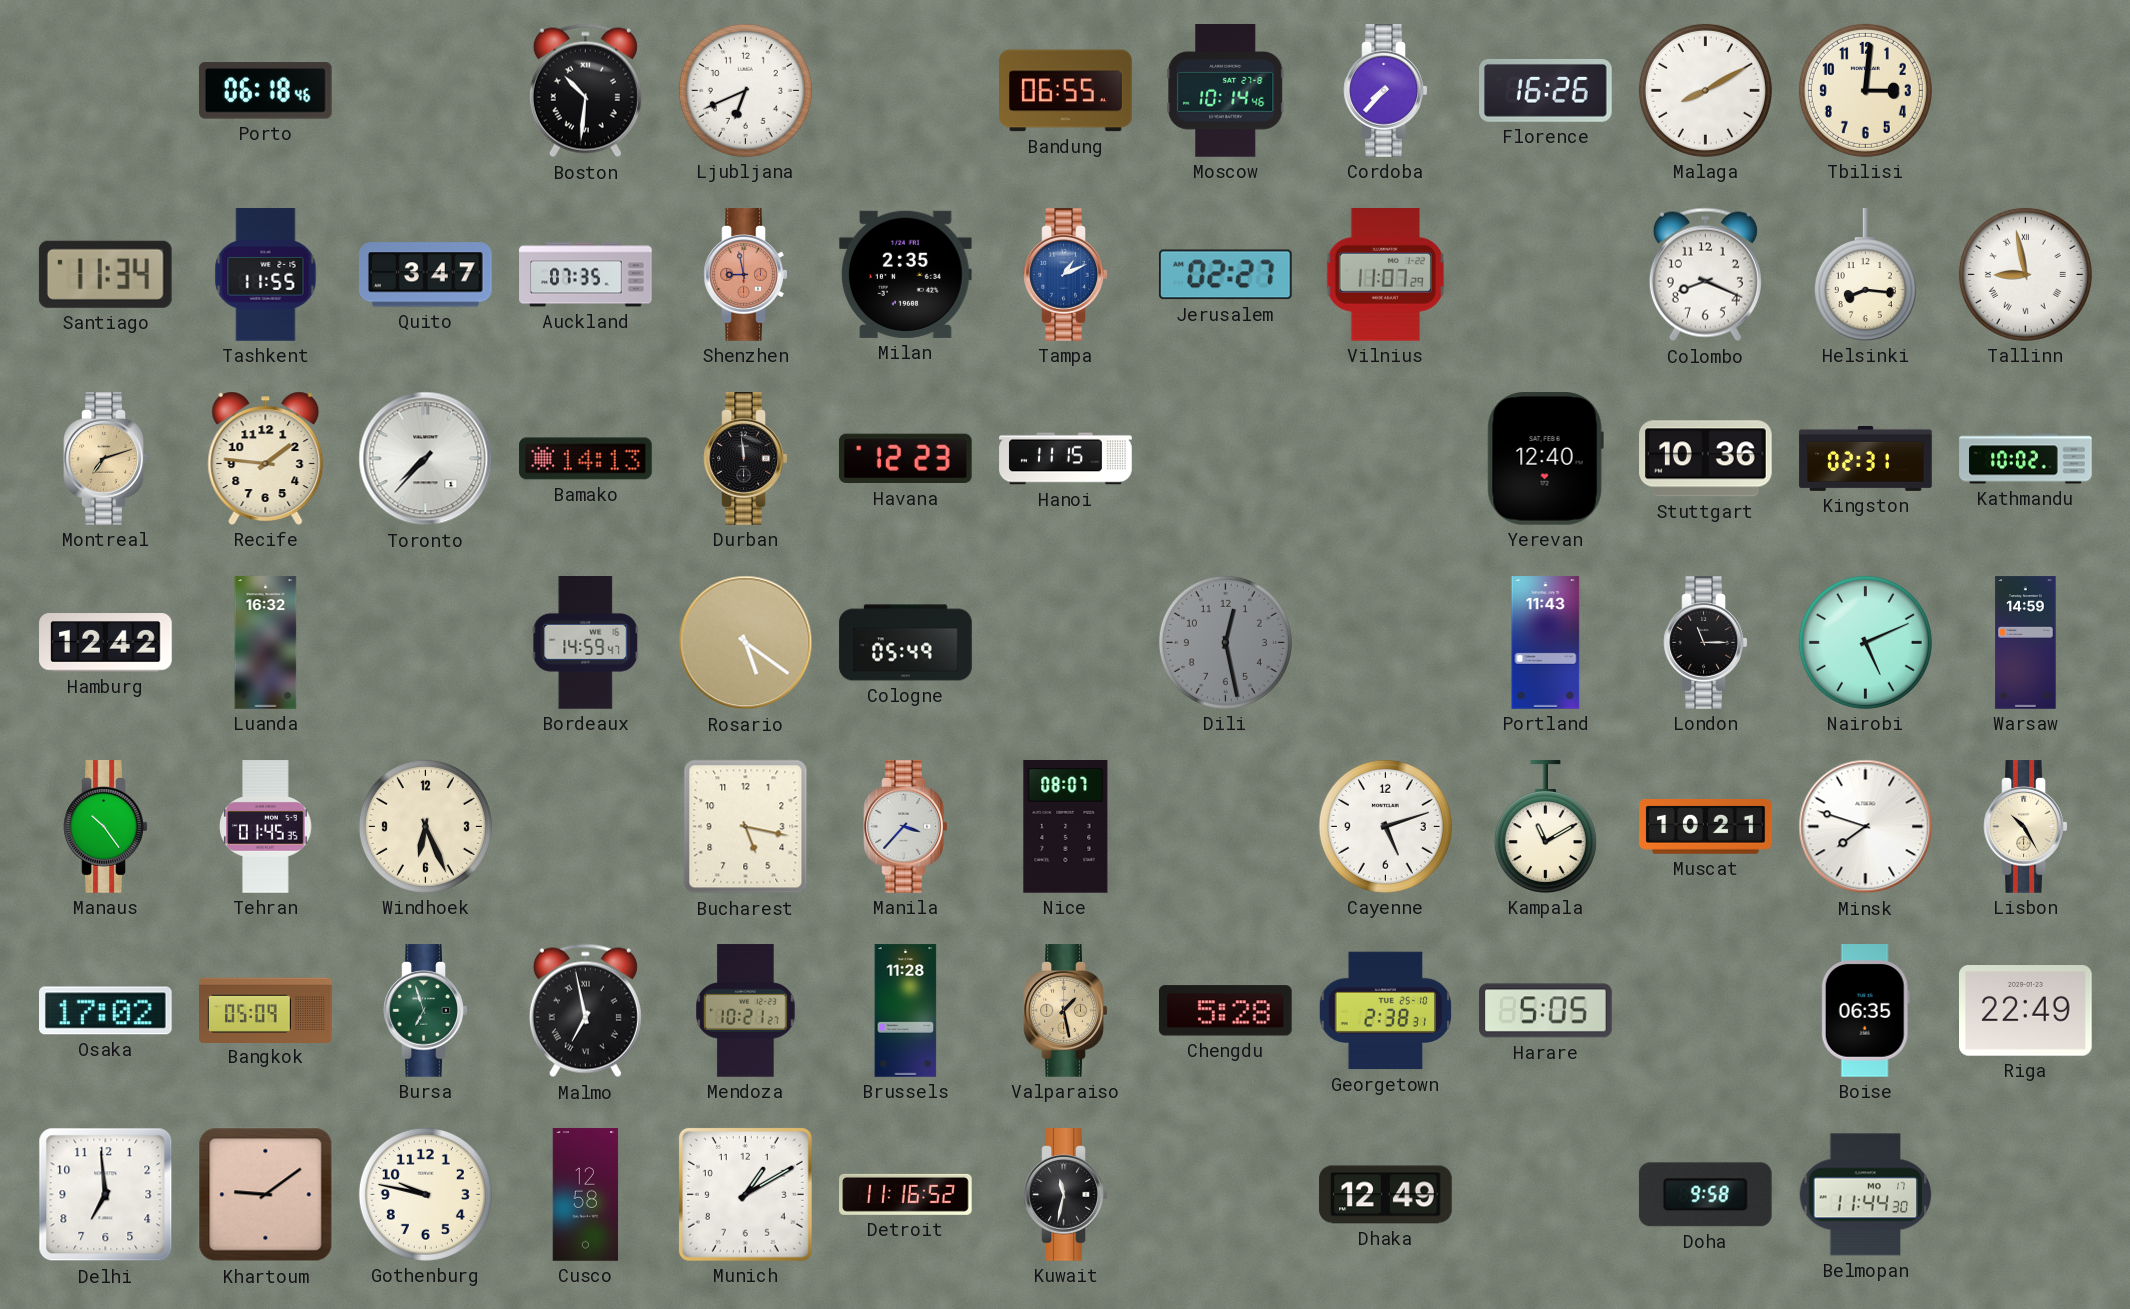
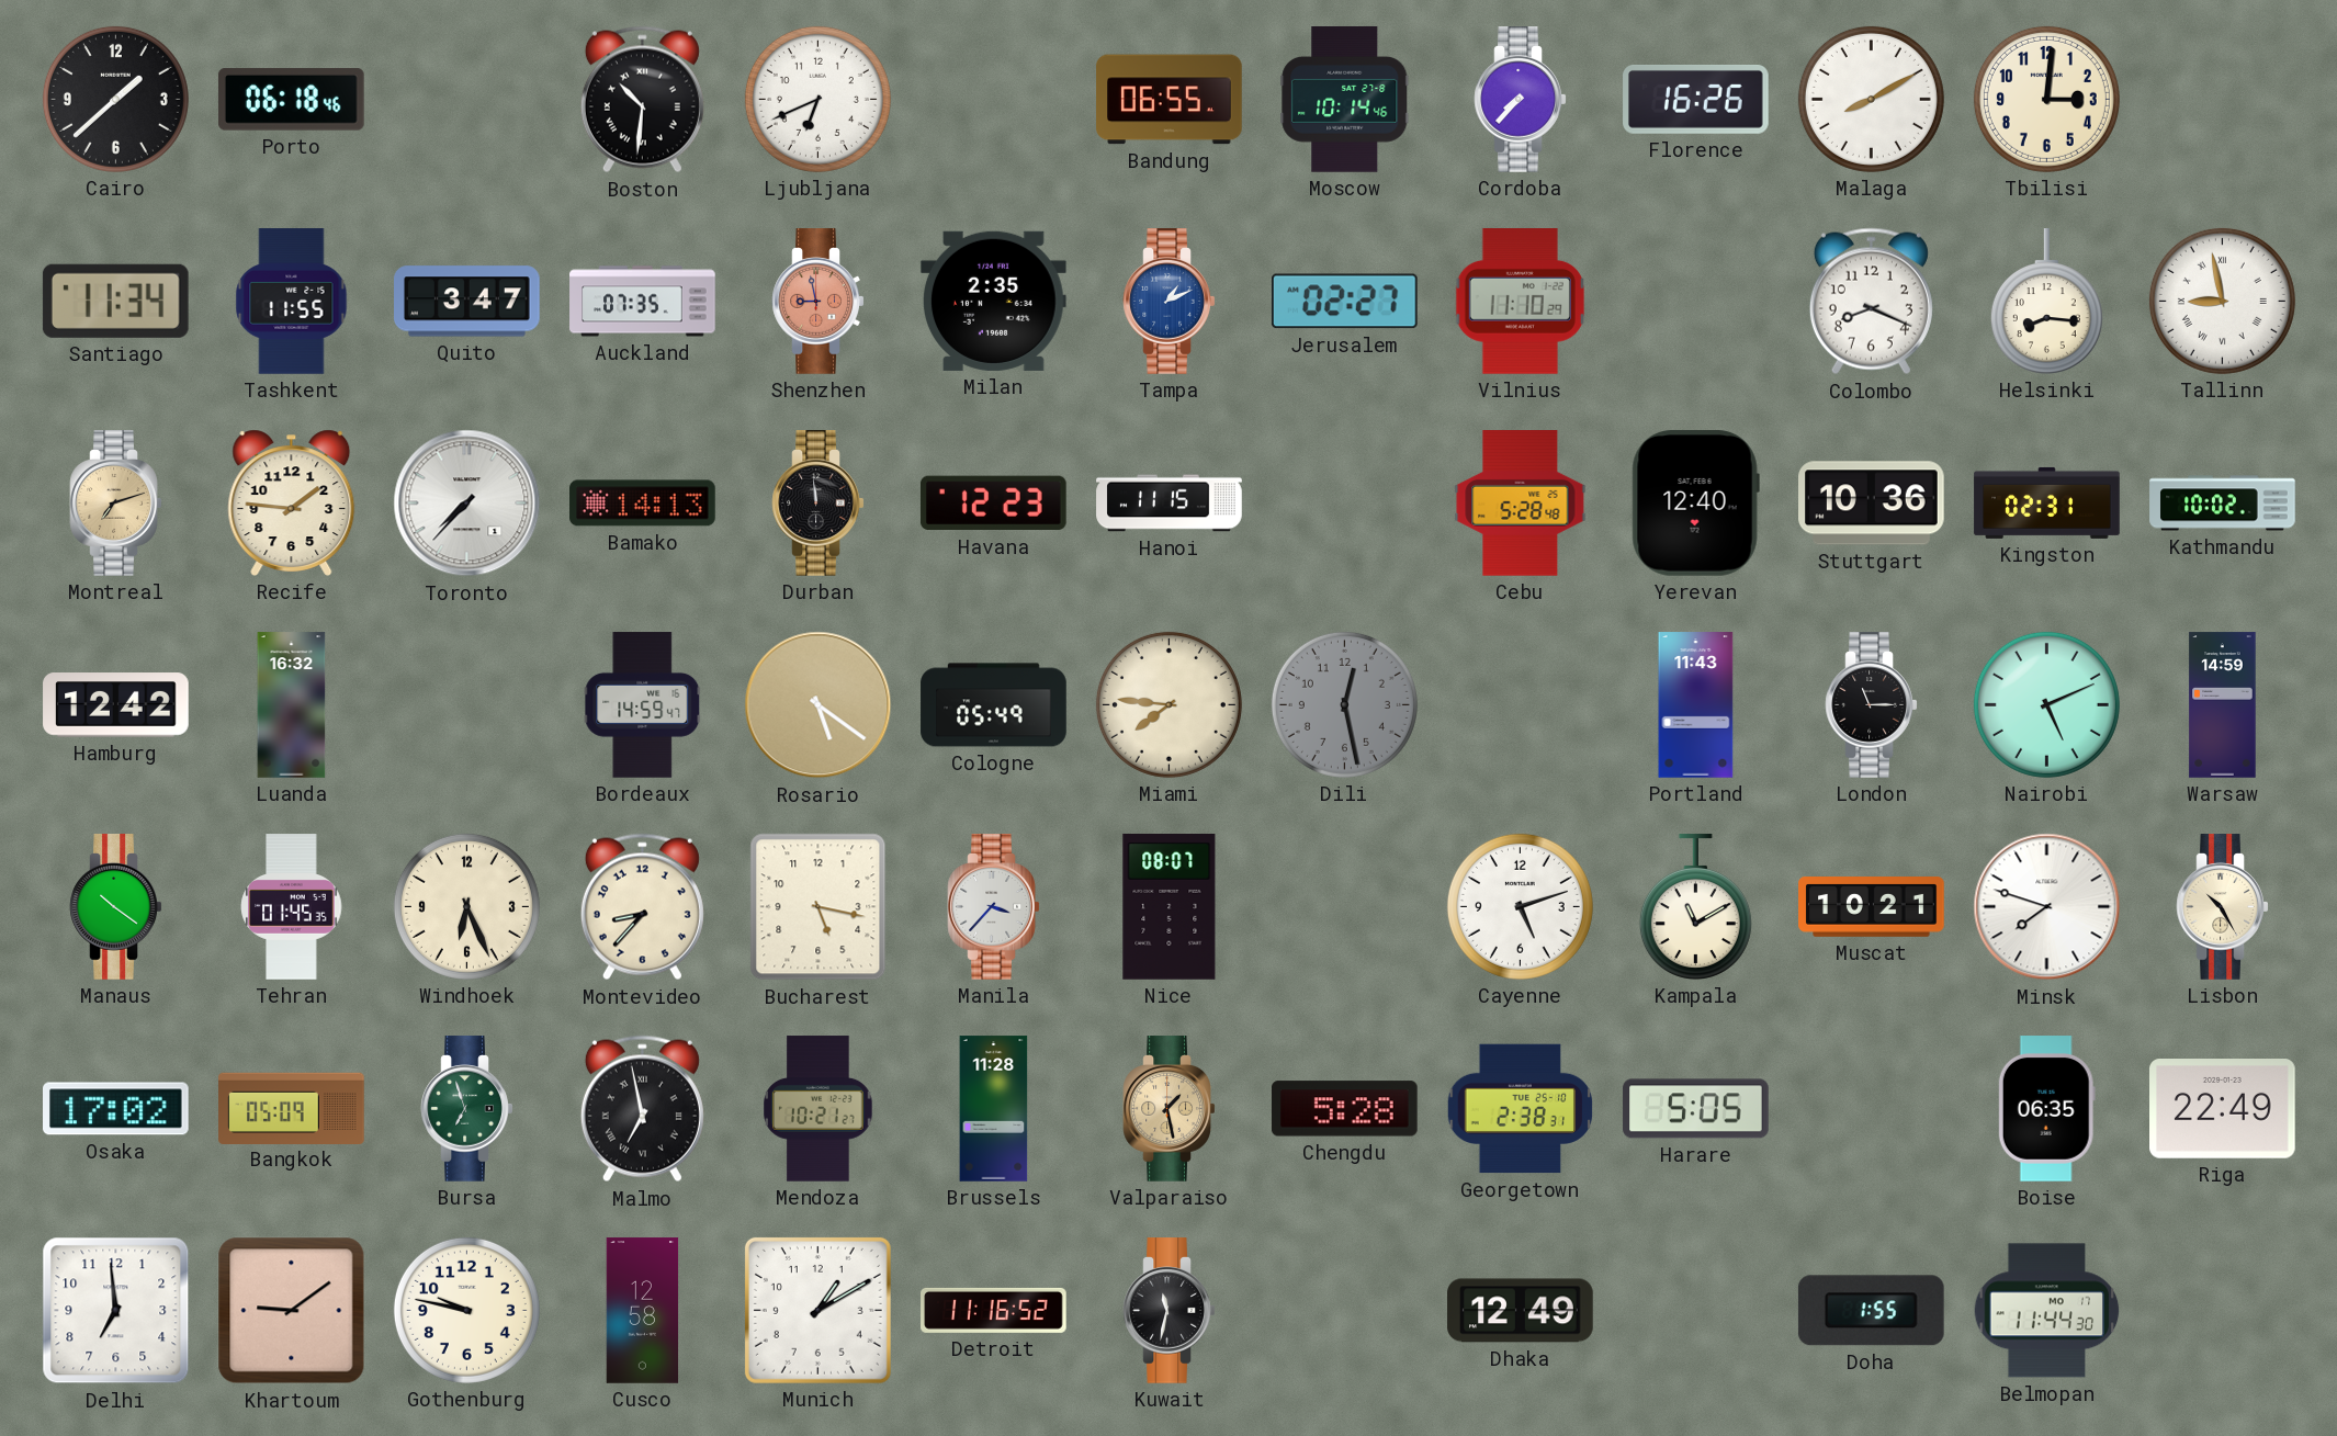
Cairo: none -> 1:38
Vilnius: 11:07 -> 11:10
Cebu: none -> 5:28
Miami: none -> 7:46
Manaus: 10:24 -> 10:21
Montevideo: none -> 8:37
Doha: 9:58 -> 1:55
